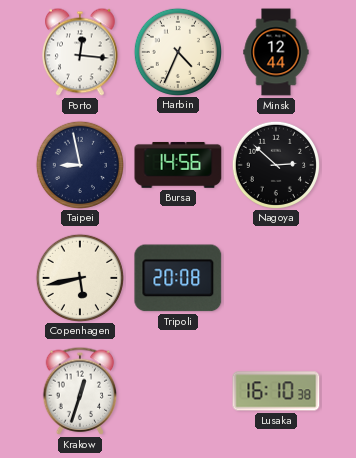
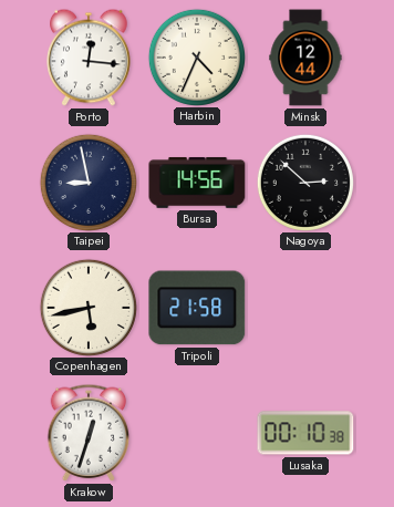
Tripoli: 20:08 -> 21:58
Lusaka: 16:10 -> 00:10
